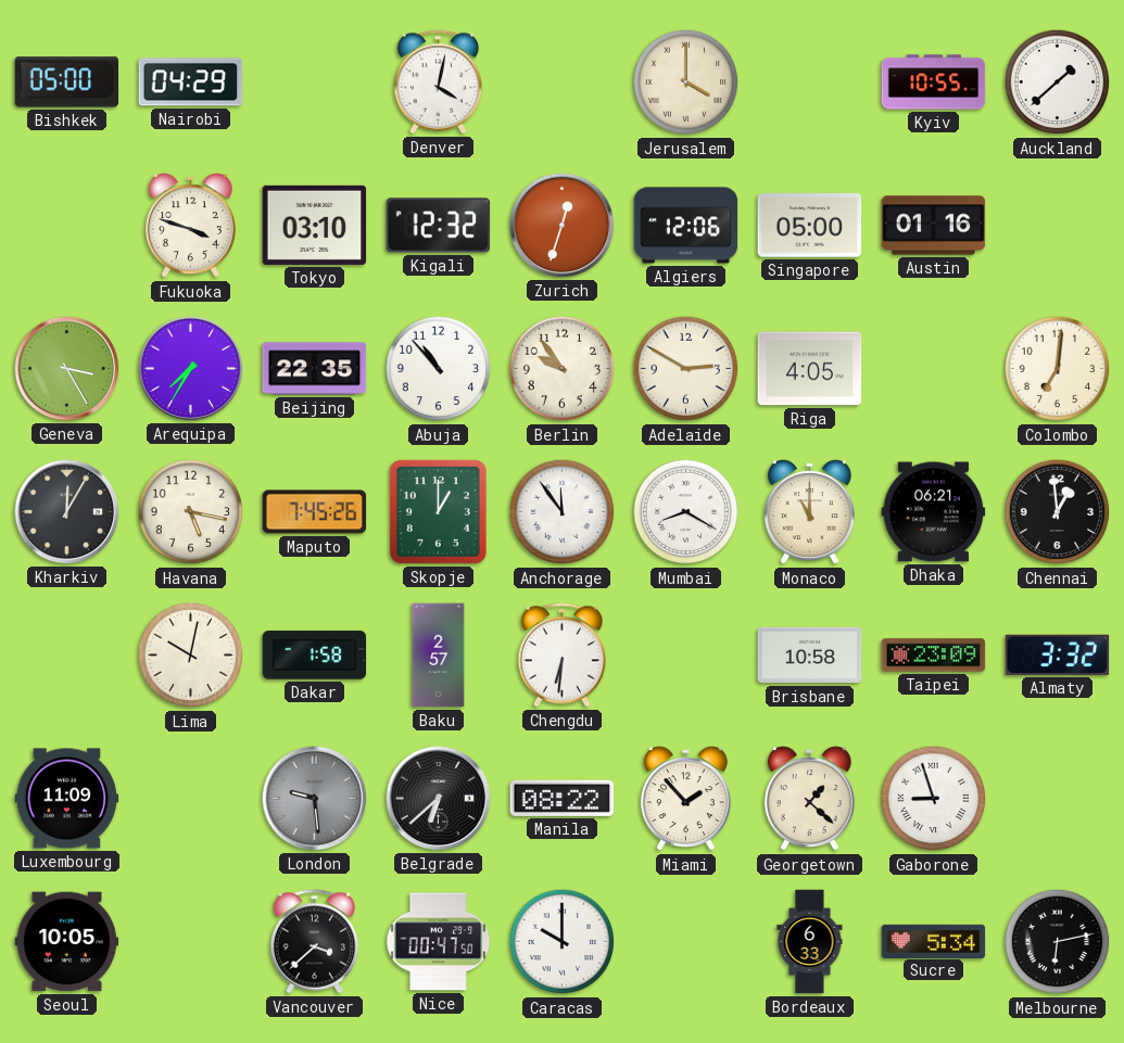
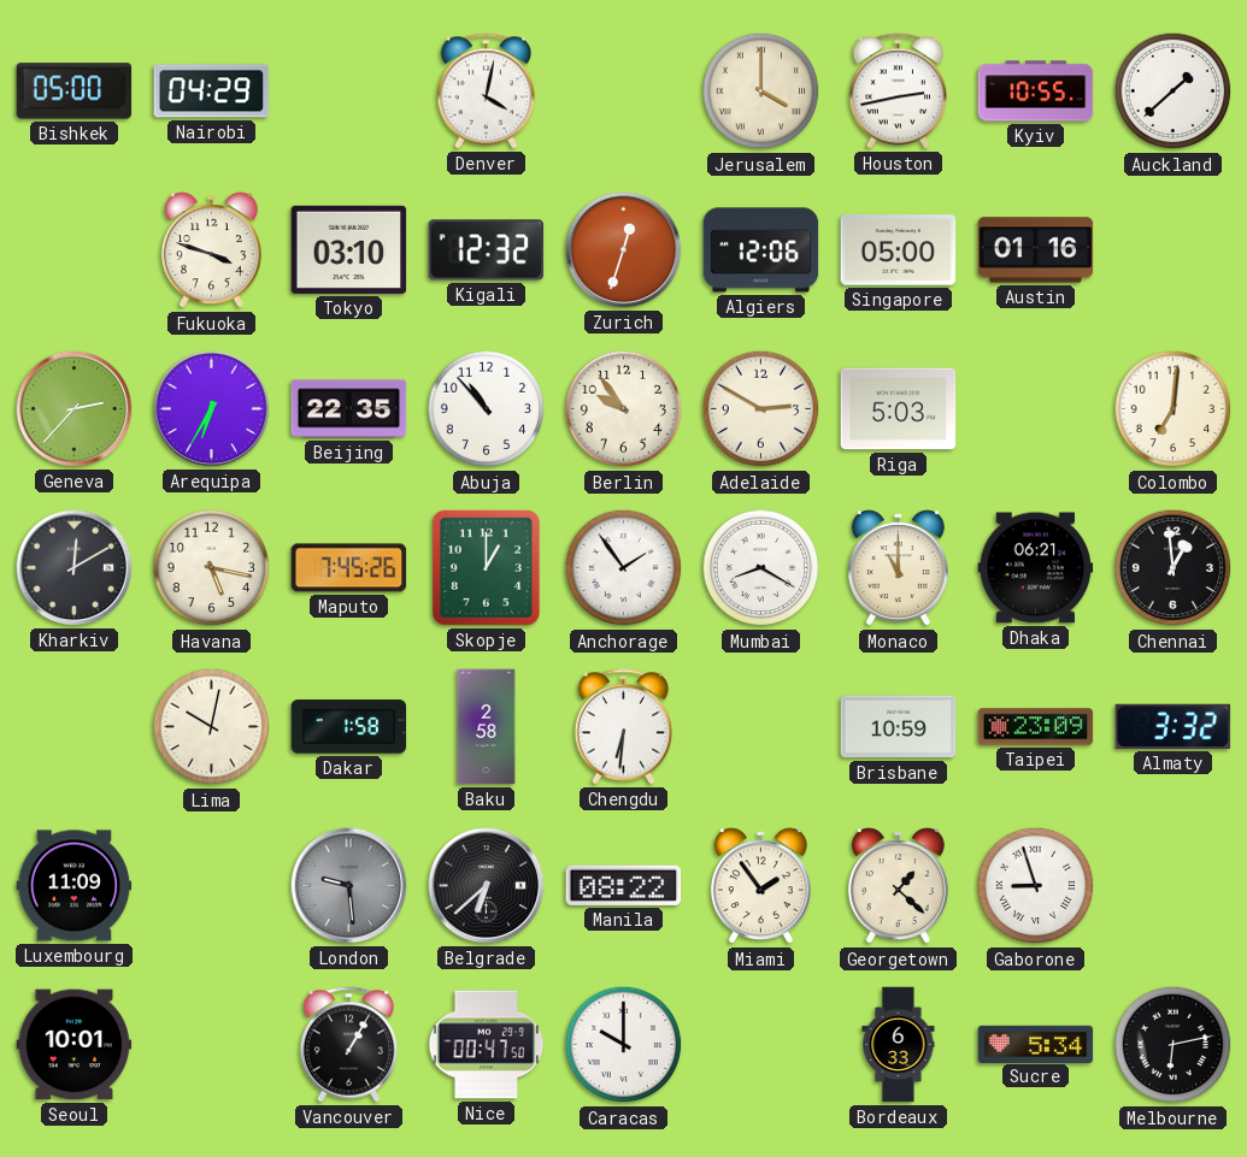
Houston: none -> 2:43
Geneva: 3:25 -> 2:37
Arequipa: 7:35 -> 6:35
Riga: 4:05 -> 5:03
Kharkiv: 12:05 -> 12:10
Anchorage: 11:54 -> 1:54
Baku: 2:57 -> 2:58
Brisbane: 10:58 -> 10:59
Miami: 1:53 -> 1:54
Seoul: 10:05 -> 10:01
Vancouver: 3:38 -> 1:05
